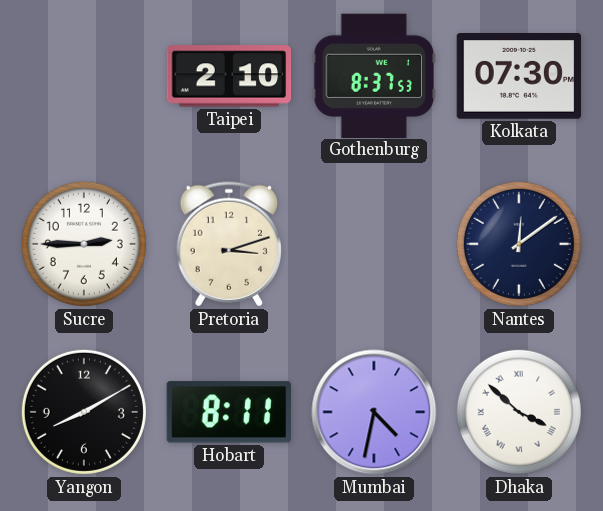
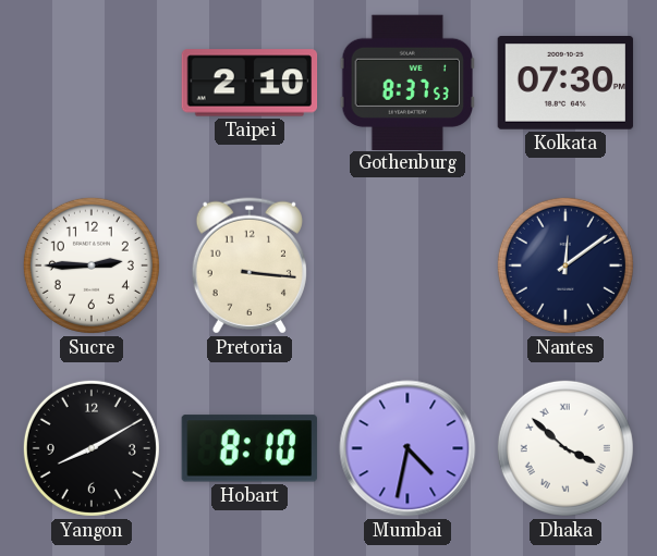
Pretoria: 3:12 -> 3:16
Hobart: 8:11 -> 8:10
